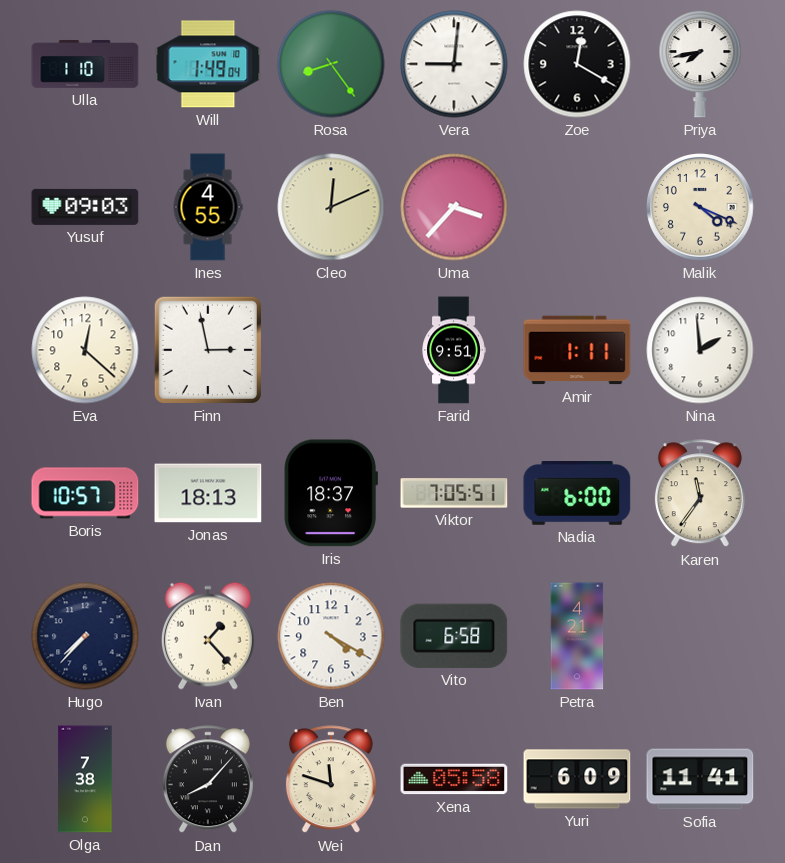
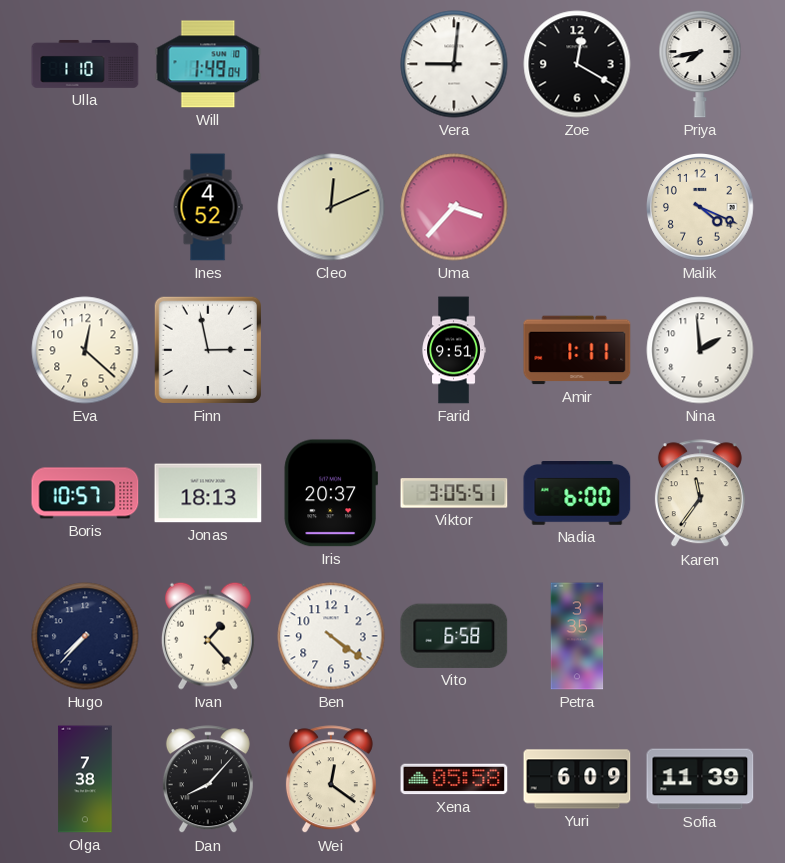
Rosa: 8:24 -> none
Yusuf: 09:03 -> none
Ines: 4:55 -> 4:52
Iris: 18:37 -> 20:37
Viktor: 7:05 -> 3:05
Ben: 4:20 -> 4:21
Petra: 4:21 -> 3:35
Wei: 11:48 -> 12:21
Sofia: 11:41 -> 11:39
